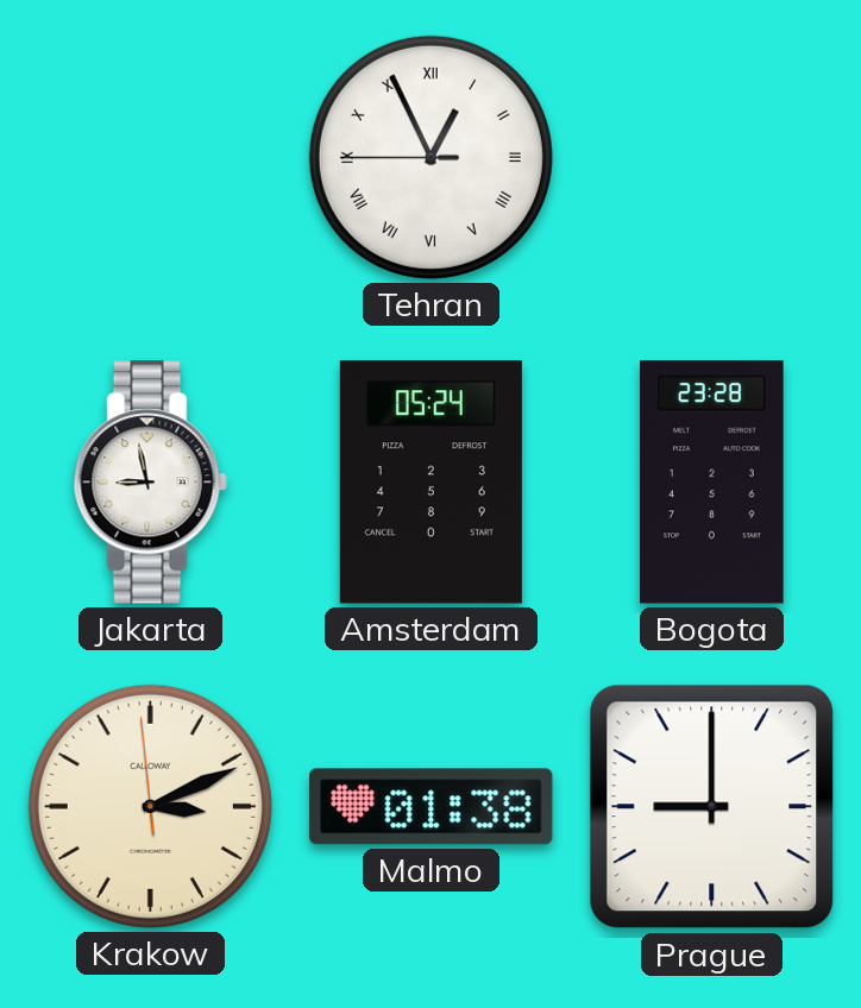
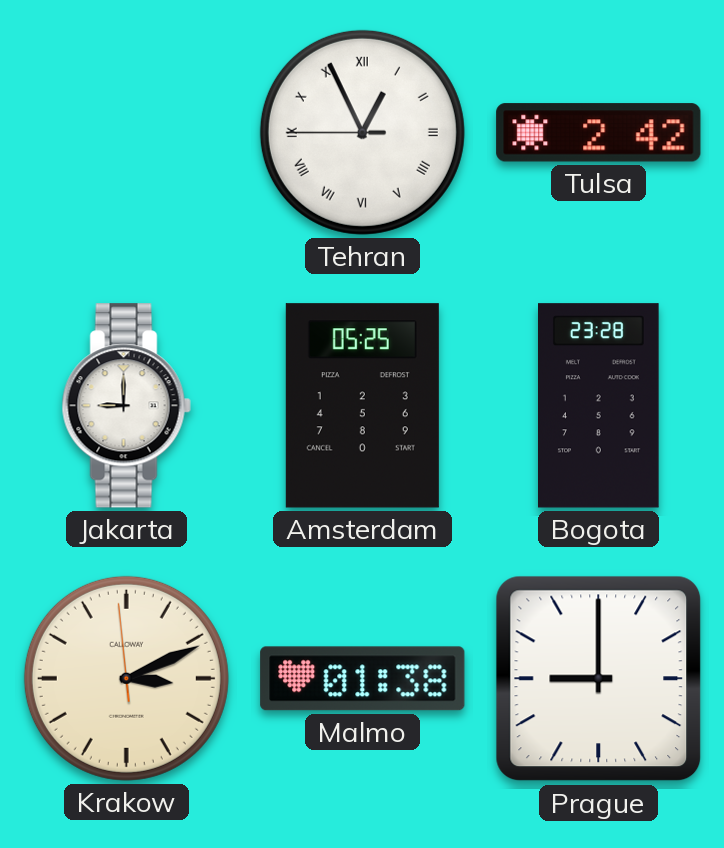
Tulsa: none -> 2:42
Jakarta: 8:58 -> 9:00
Amsterdam: 05:24 -> 05:25
